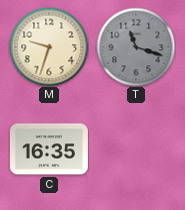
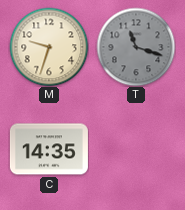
C: 16:35 -> 14:35
